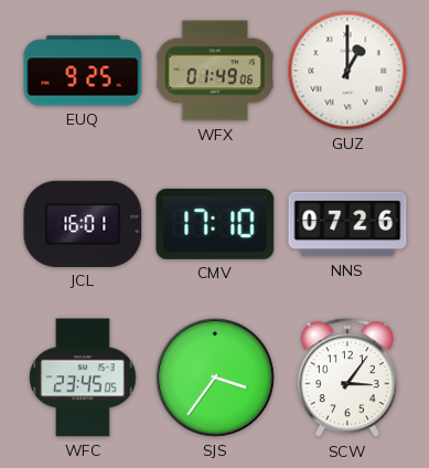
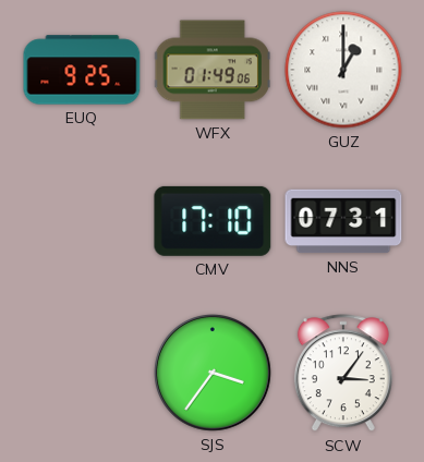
JCL: 16:01 -> none
NNS: 07:26 -> 07:31
WFC: 23:45 -> none
